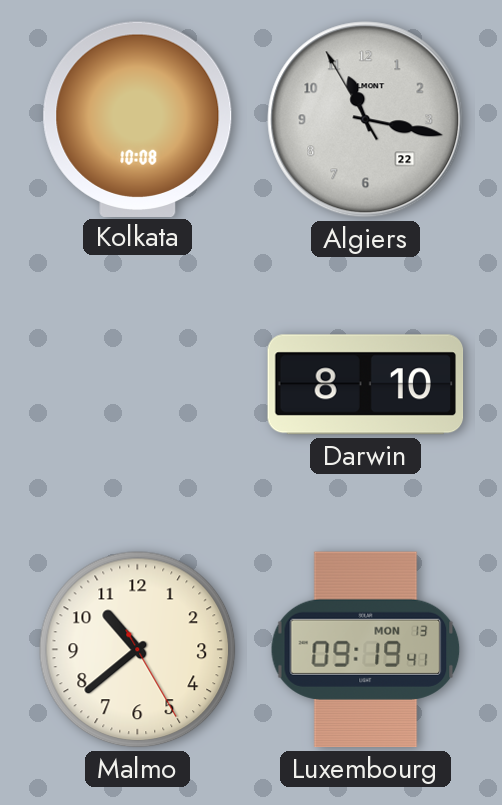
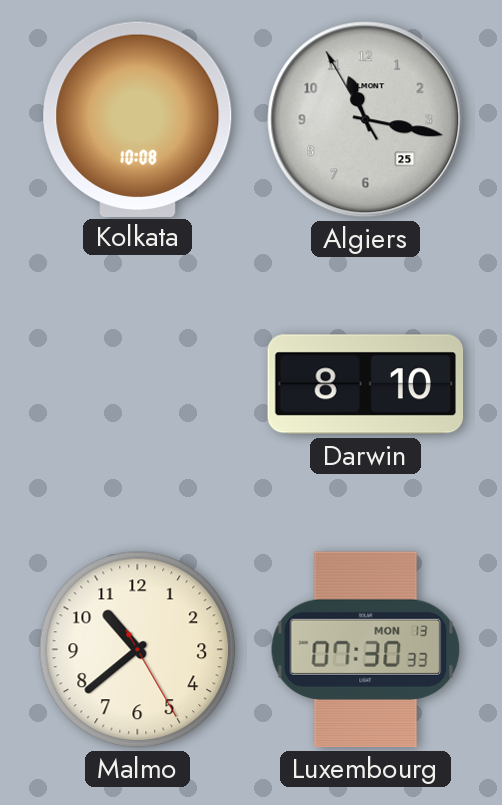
Algiers date: 22 -> 25
Luxembourg: 09:19 -> 07:30
